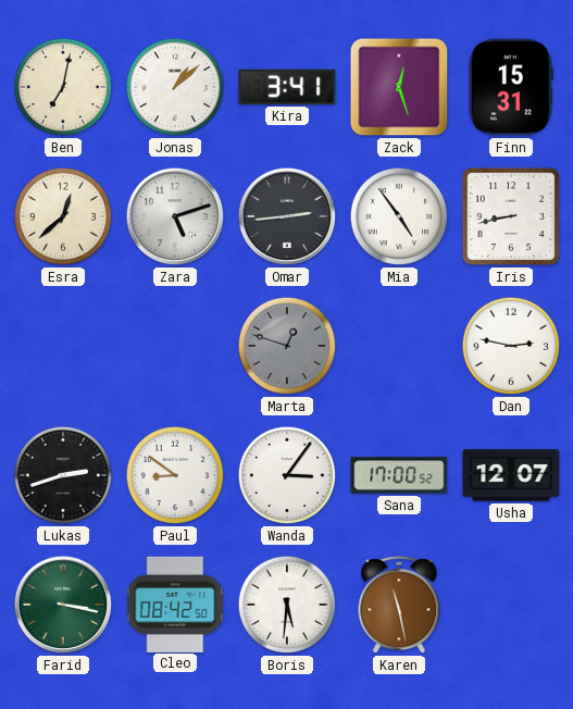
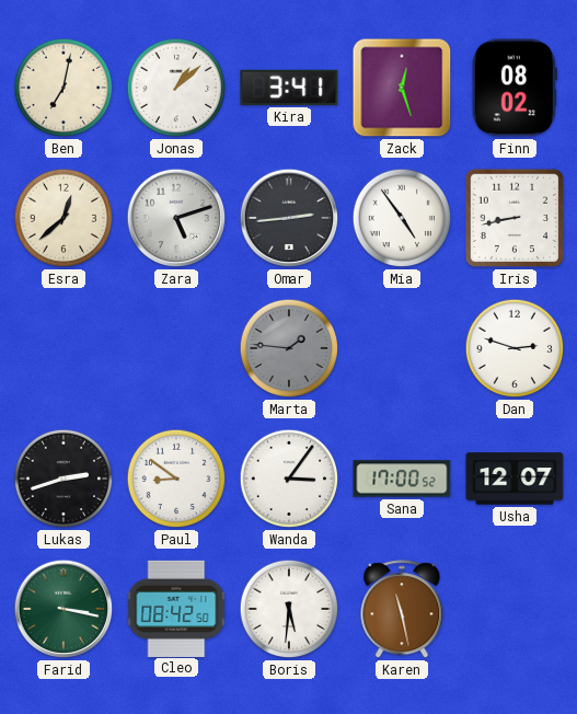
Finn: 15:31 -> 08:02
Marta: 12:48 -> 1:46
Dan: 2:47 -> 2:48
